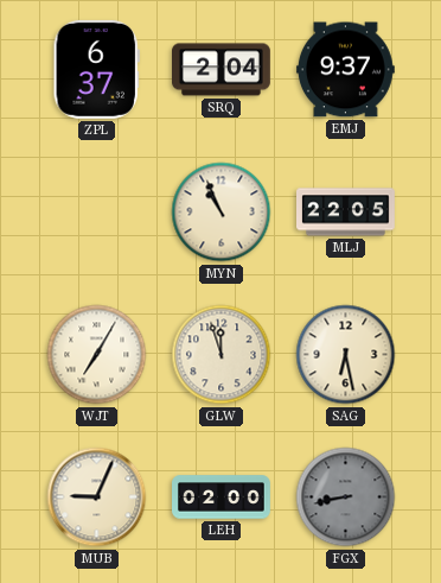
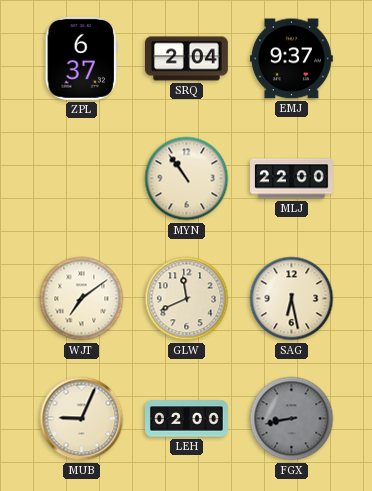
MYN: 10:56 -> 10:54
MLJ: 22:05 -> 22:00
WJT: 7:05 -> 7:09
GLW: 11:57 -> 11:41
